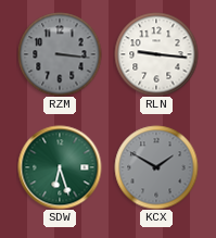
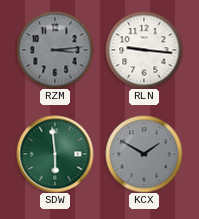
RZM: 3:16 -> 3:14
SDW: 6:27 -> 5:59
